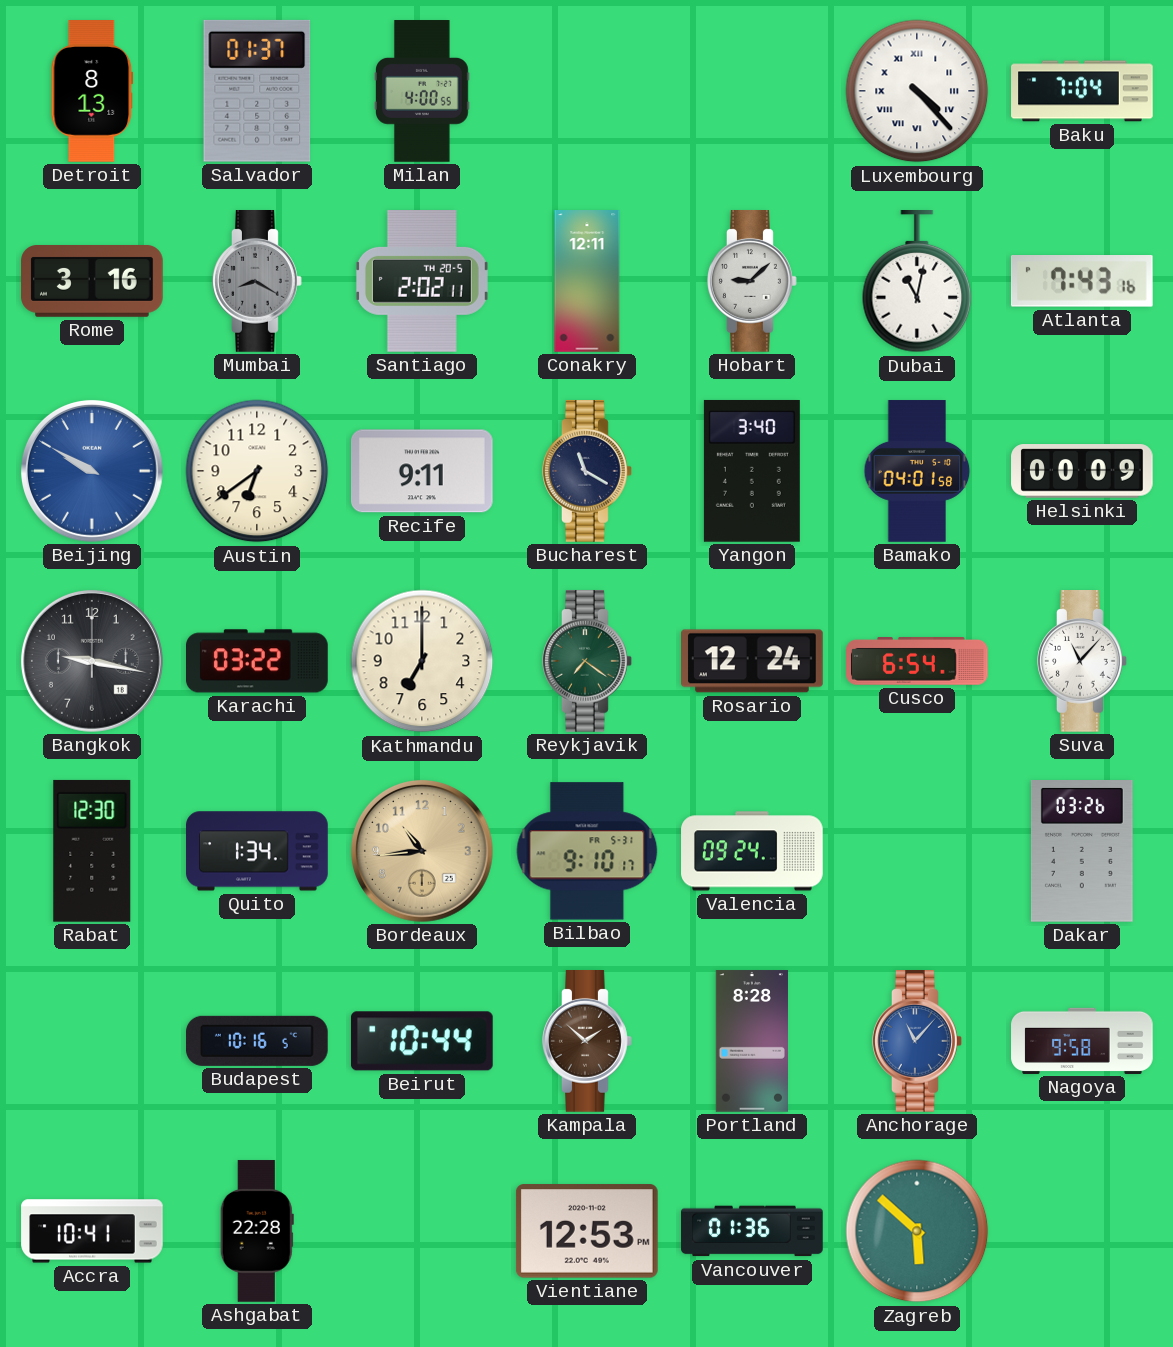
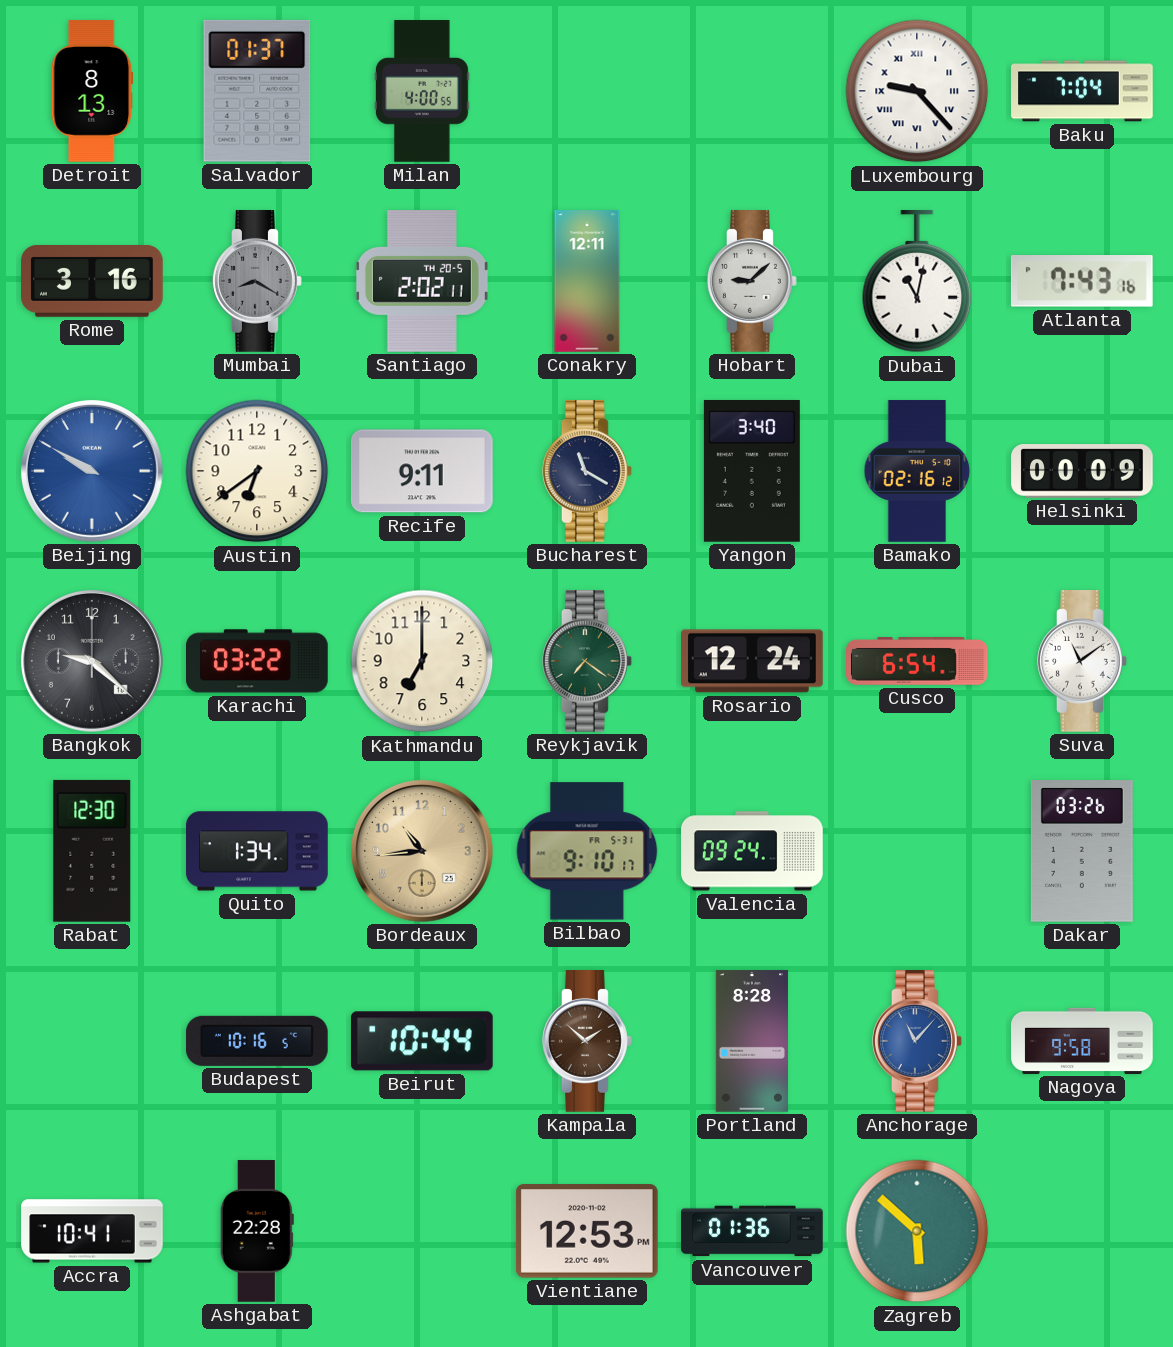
Luxembourg: 4:23 -> 9:23
Bamako: 04:01 -> 02:16
Bangkok: 9:17 -> 9:22
Suva: 11:07 -> 11:09
